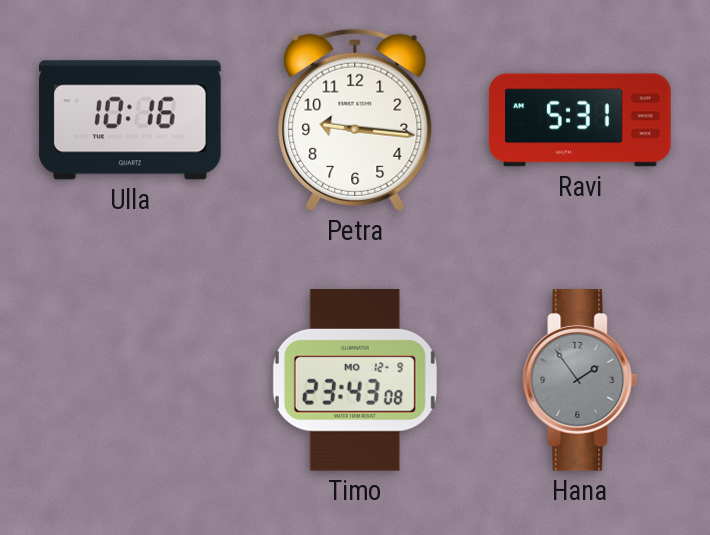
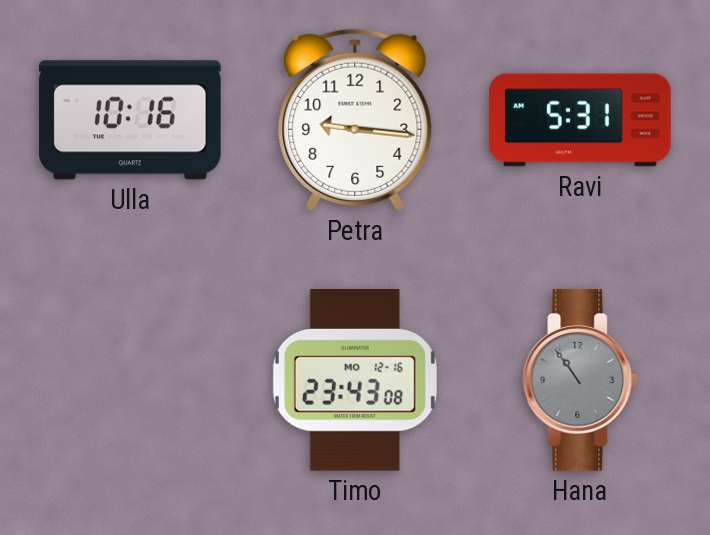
Timo date: MO 12-9 -> MO 12-16
Hana: 1:54 -> 10:54
